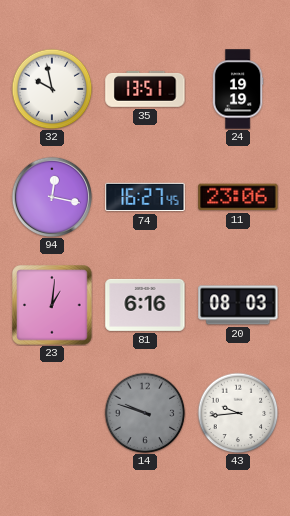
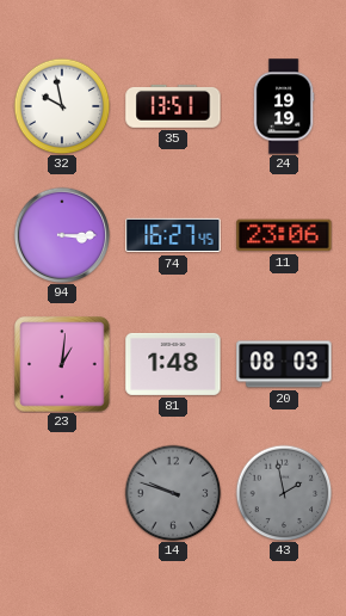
94: 12:17 -> 3:15
81: 6:16 -> 1:48
43: 9:44 -> 1:58
43 dial: white -> grey
